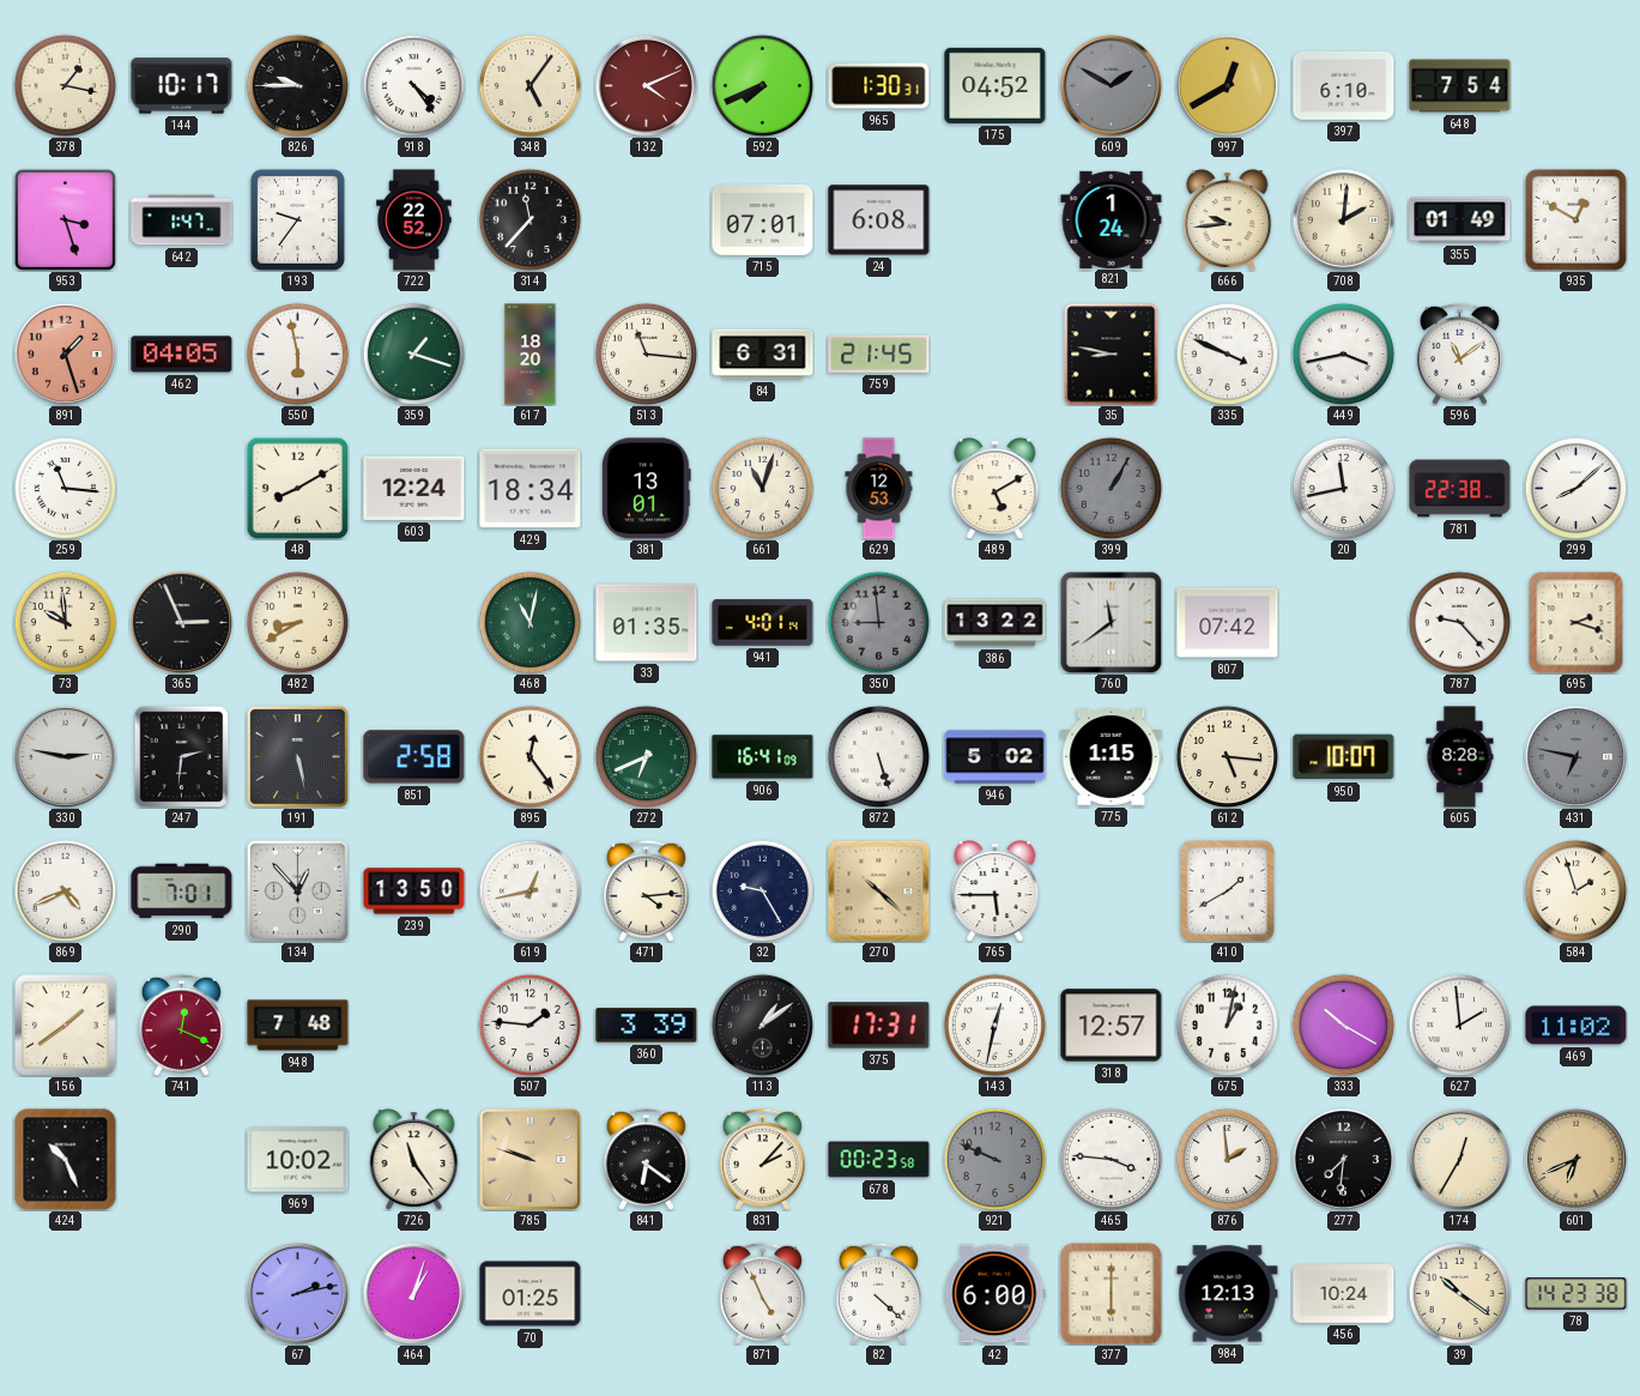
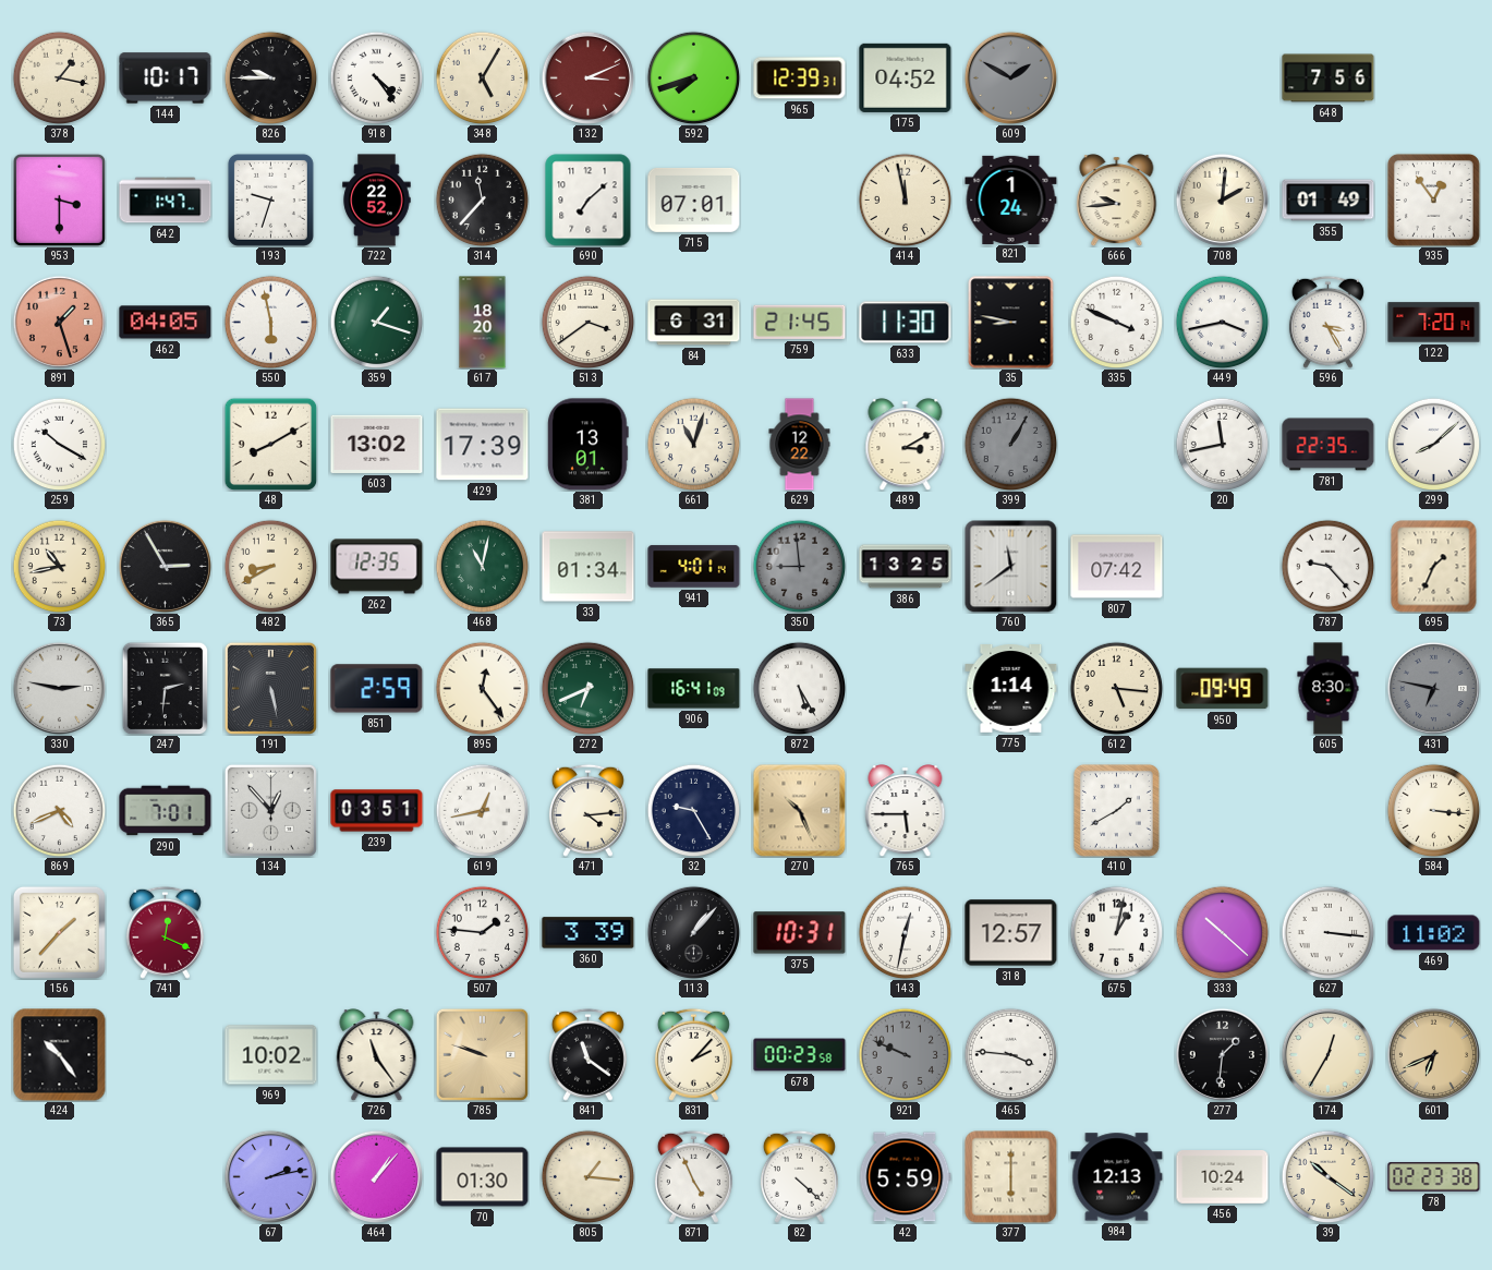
348: 5:06 -> 5:05
132: 4:11 -> 3:11
592: 7:41 -> 7:42
965: 1:30 -> 12:39
997: 12:40 -> none
397: 6:10 -> none
648: 7:54 -> 7:56
953: 3:27 -> 3:30
193: 9:36 -> 9:33
690: none -> 7:08
24: 6:08 -> none
414: none -> 11:58
935: 12:50 -> 12:54
513: 11:16 -> 3:39
633: none -> 11:30
596: 11:09 -> 3:25
122: none -> 7:20
259: 11:16 -> 10:20
603: 12:24 -> 13:02
429: 18:34 -> 17:39
629: 12:53 -> 12:22
489: 5:10 -> 3:10
781: 22:38 -> 22:35
73: 9:59 -> 10:43
365: 2:56 -> 2:55
262: none -> 12:35
33: 01:35 -> 01:34
386: 13:22 -> 13:25
695: 2:18 -> 1:34
851: 2:58 -> 2:59
872: 5:27 -> 5:25
946: 5:02 -> none
775: 1:15 -> 1:14
950: 10:07 -> 09:49
605: 8:28 -> 8:30
239: 13:50 -> 03:51
270: 10:22 -> 10:26
584: 1:57 -> 3:16
156: 1:39 -> 1:37
948: 7:48 -> none
113: 1:09 -> 1:07
375: 17:31 -> 10:31
333: 10:20 -> 10:22
627: 1:59 -> 3:16
424: 10:26 -> 10:24
841: 6:21 -> 11:21
876: 1:59 -> none
277: 7:31 -> 1:31
464: 1:03 -> 1:07
70: 01:25 -> 01:30
805: none -> 1:16
42: 6:00 -> 5:59
78: 14:23 -> 02:23
